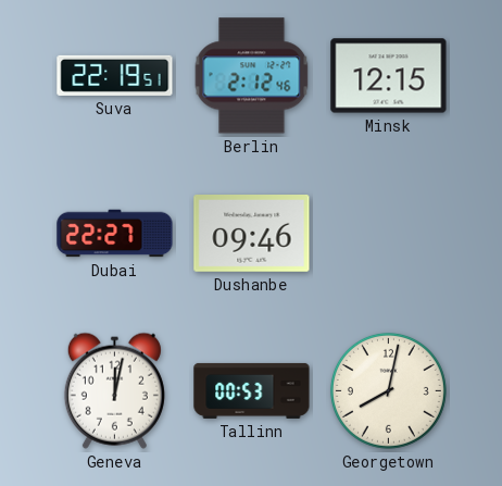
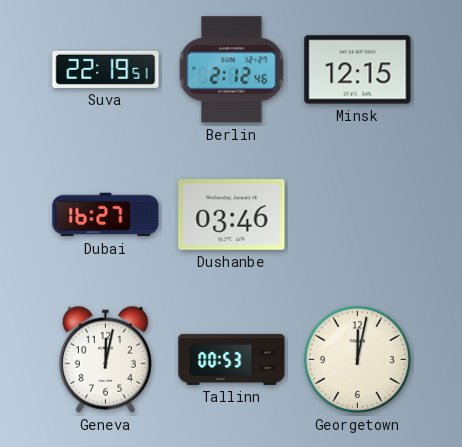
Dubai: 22:27 -> 16:27
Dushanbe: 09:46 -> 03:46
Georgetown: 8:02 -> 12:02
